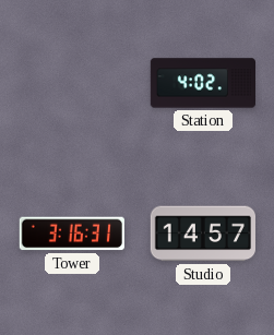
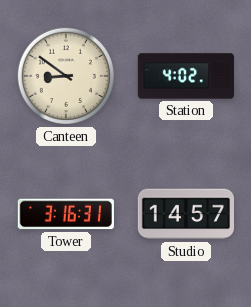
Canteen: none -> 8:51
